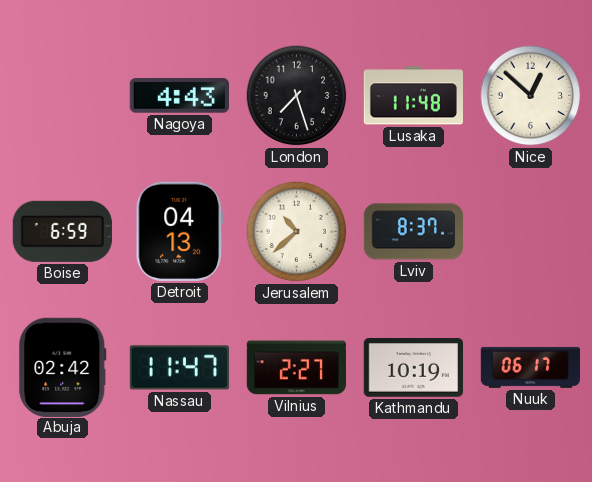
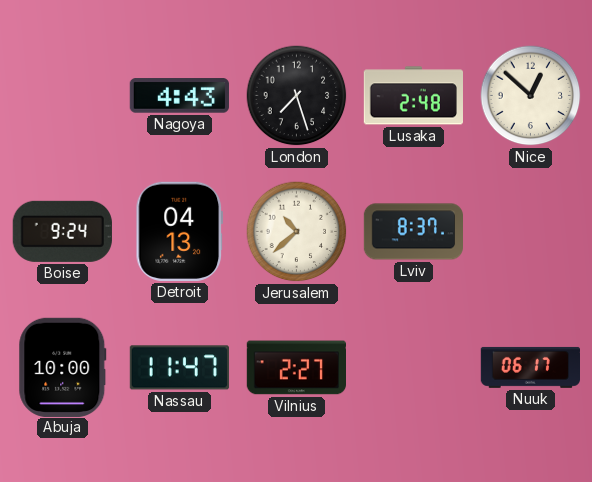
Lusaka: 11:48 -> 2:48
Boise: 6:59 -> 9:24
Abuja: 02:42 -> 10:00
Kathmandu: 10:19 -> none
